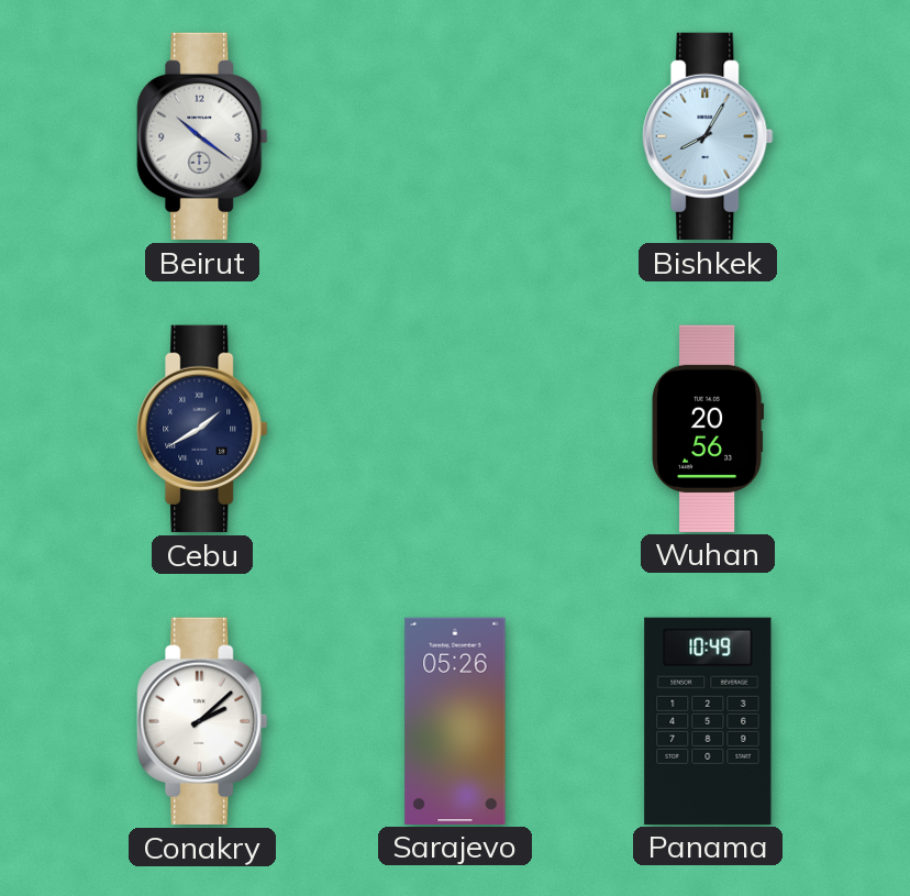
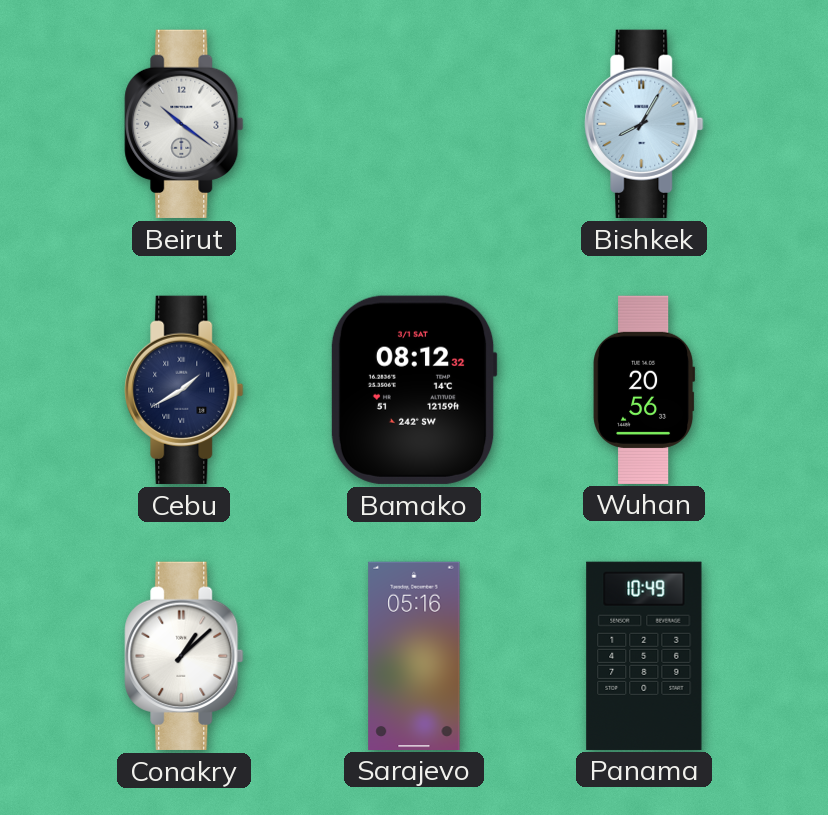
Bamako: none -> 08:12
Conakry: 2:08 -> 1:08
Sarajevo: 05:26 -> 05:16
